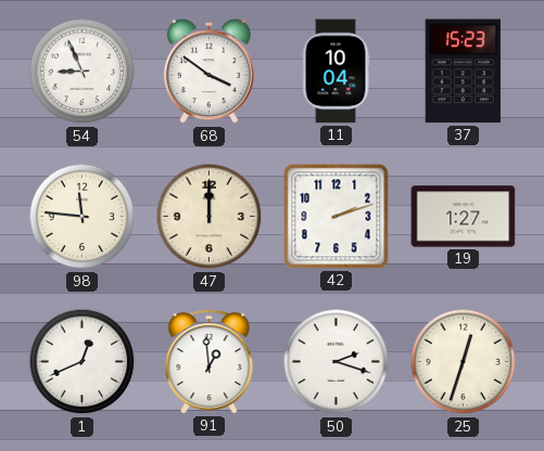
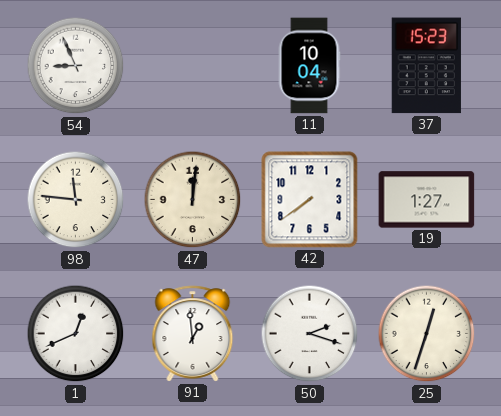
68: 3:51 -> none
47: 12:00 -> 12:01
42: 2:12 -> 7:39
